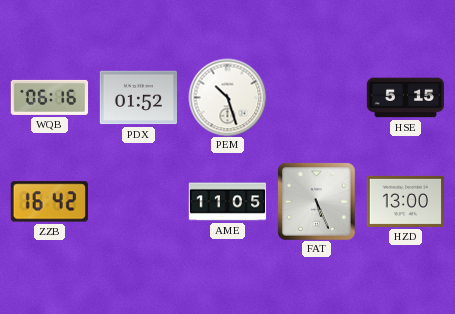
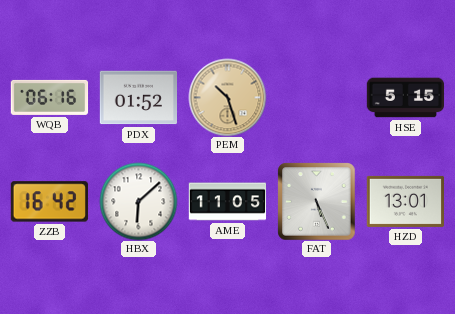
PEM dial: white -> champagne
HBX: none -> 6:08
HZD: 13:00 -> 13:01
